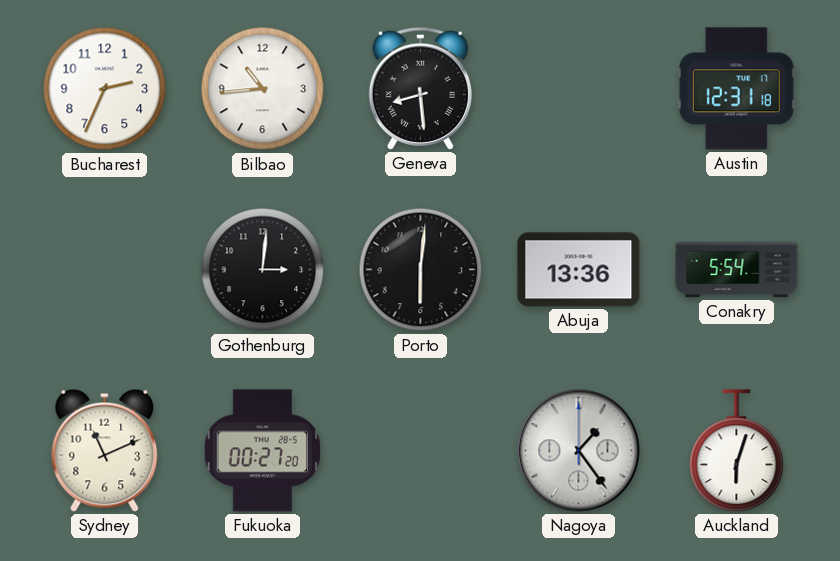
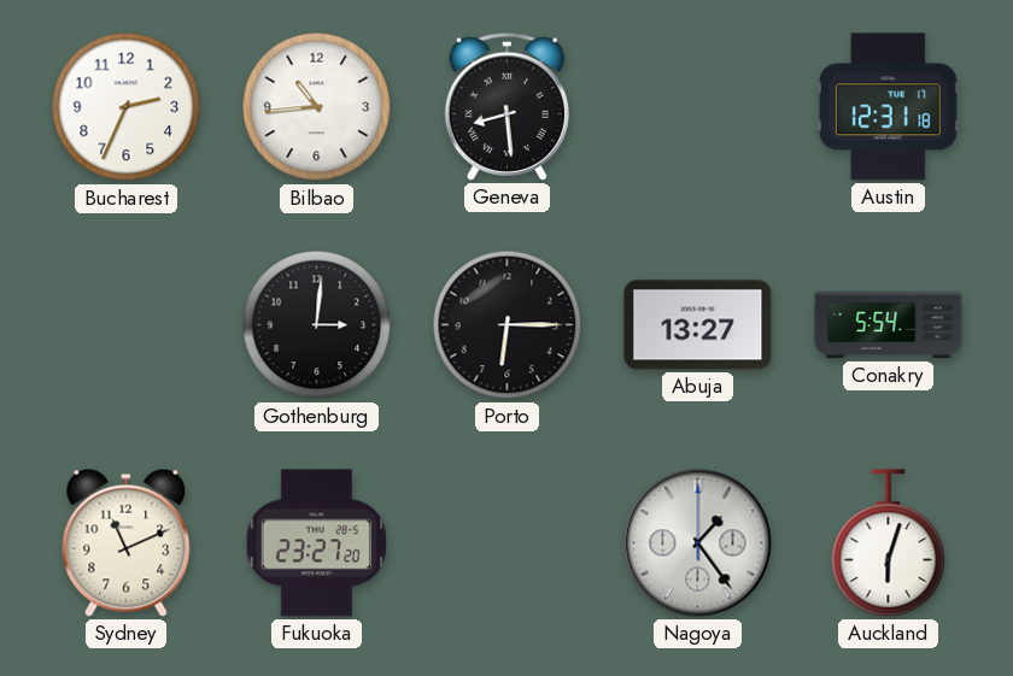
Porto: 6:01 -> 6:15
Abuja: 13:36 -> 13:27
Fukuoka: 00:27 -> 23:27
